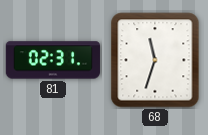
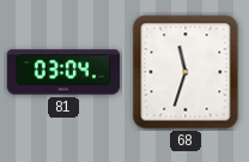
81: 02:31 -> 03:04
